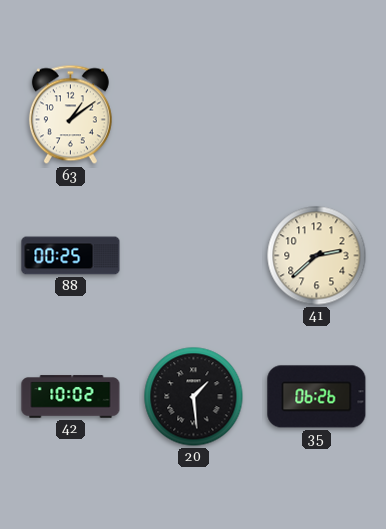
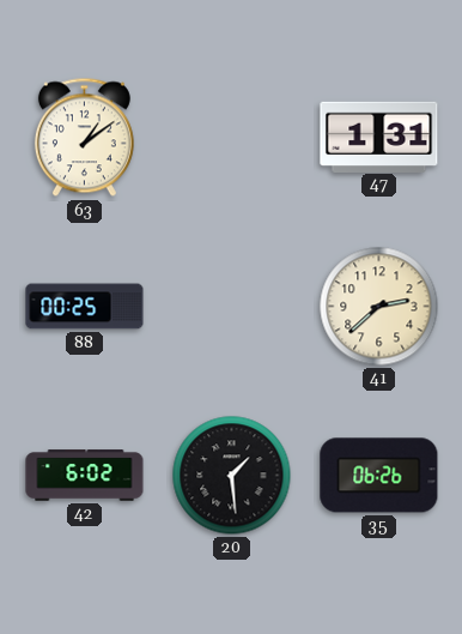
47: none -> 1:31
42: 10:02 -> 6:02
